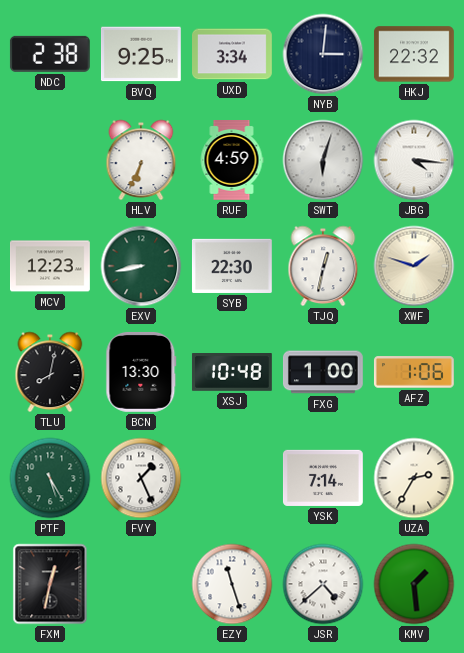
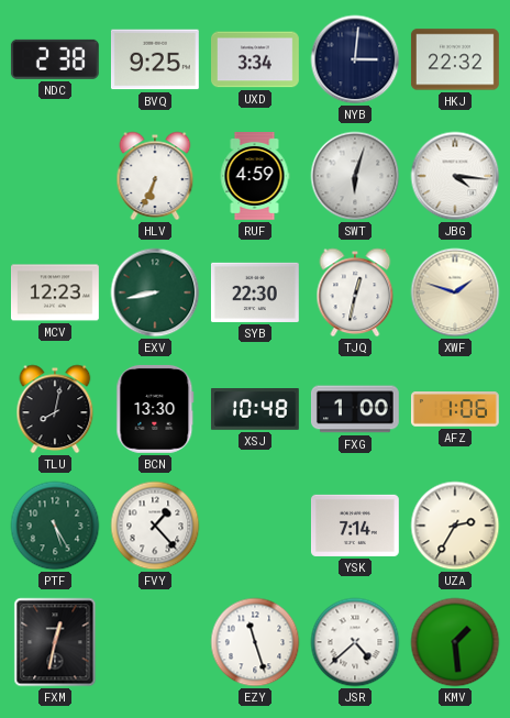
FVY: 1:26 -> 1:23
